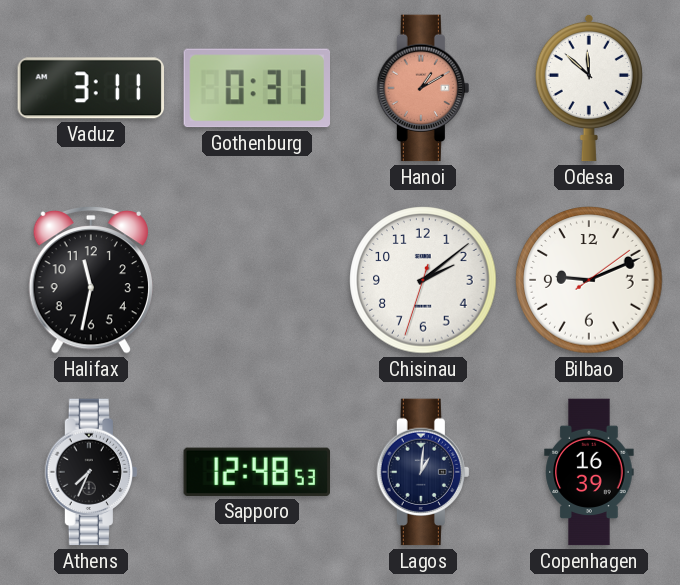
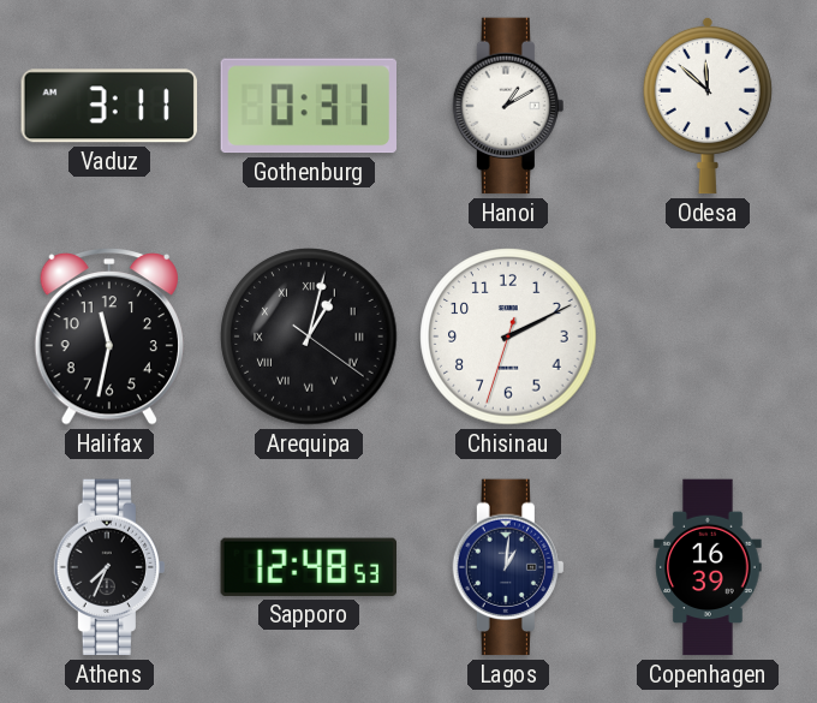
Hanoi dial: salmon -> white
Arequipa: none -> 1:02
Chisinau: 2:08 -> 2:10
Bilbao: 9:11 -> none
